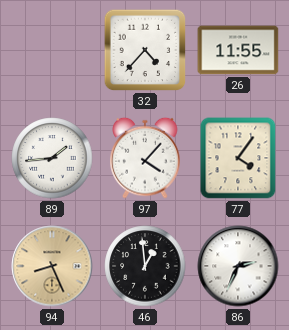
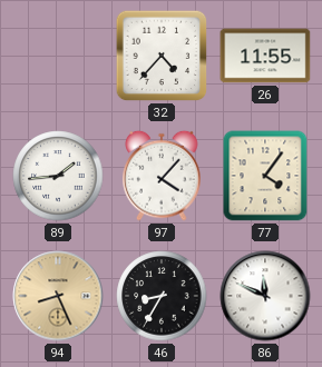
46: 12:59 -> 8:35
86: 2:34 -> 11:49
